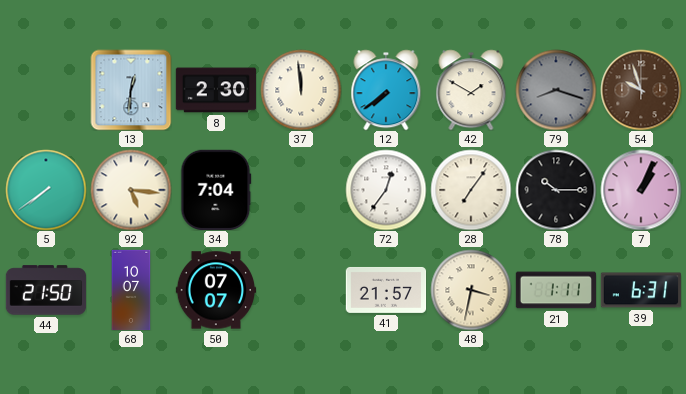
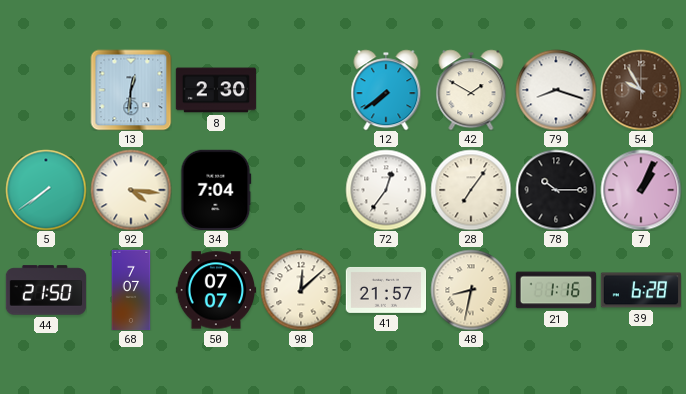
37: 11:59 -> none
79 dial: grey -> white
54: 9:57 -> 9:55
92: 5:16 -> 4:16
68: 10:07 -> 7:07
98: none -> 12:08
48: 3:32 -> 8:32
21: 1:11 -> 1:16
39: 6:31 -> 6:28
